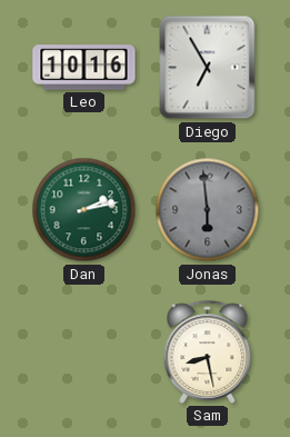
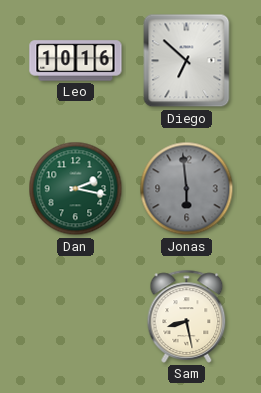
Diego: 6:55 -> 6:52
Dan: 2:13 -> 2:17
